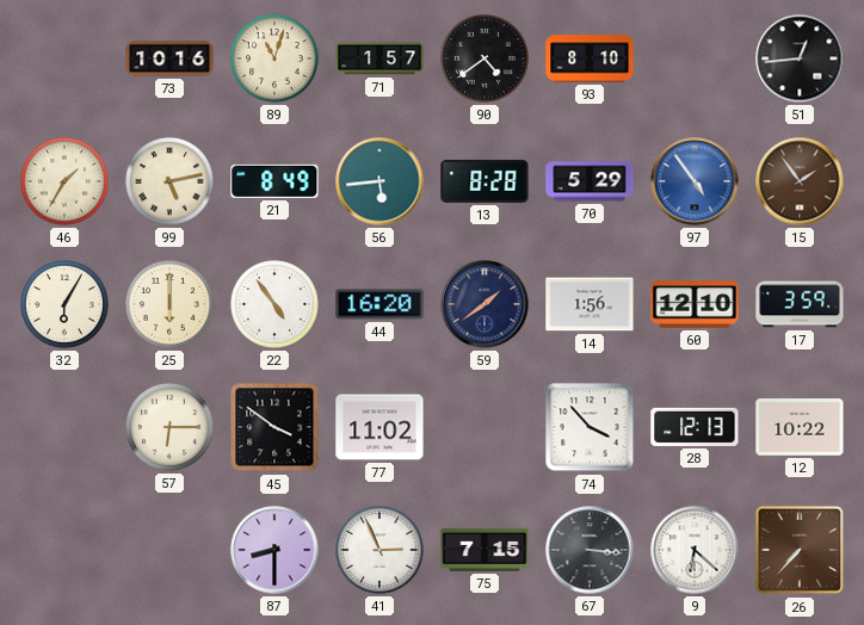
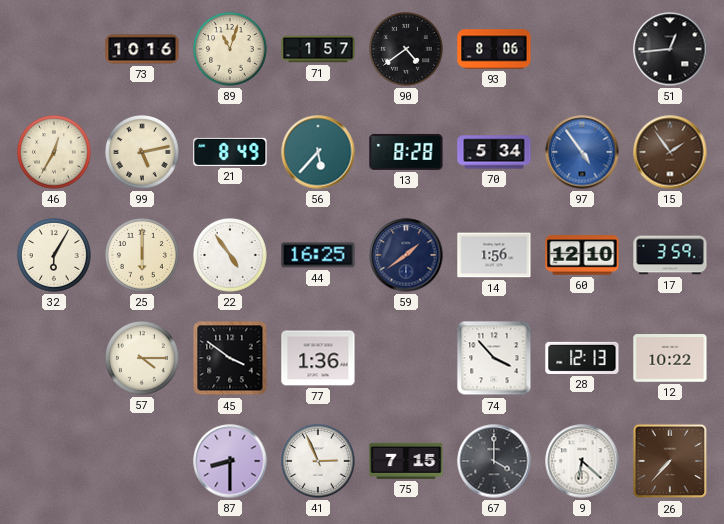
93: 8:10 -> 8:06
46: 1:35 -> 12:35
56: 5:44 -> 5:37
70: 5:29 -> 5:34
44: 16:20 -> 16:25
57: 6:15 -> 4:15
77: 11:02 -> 1:36
67: 3:16 -> 4:00
